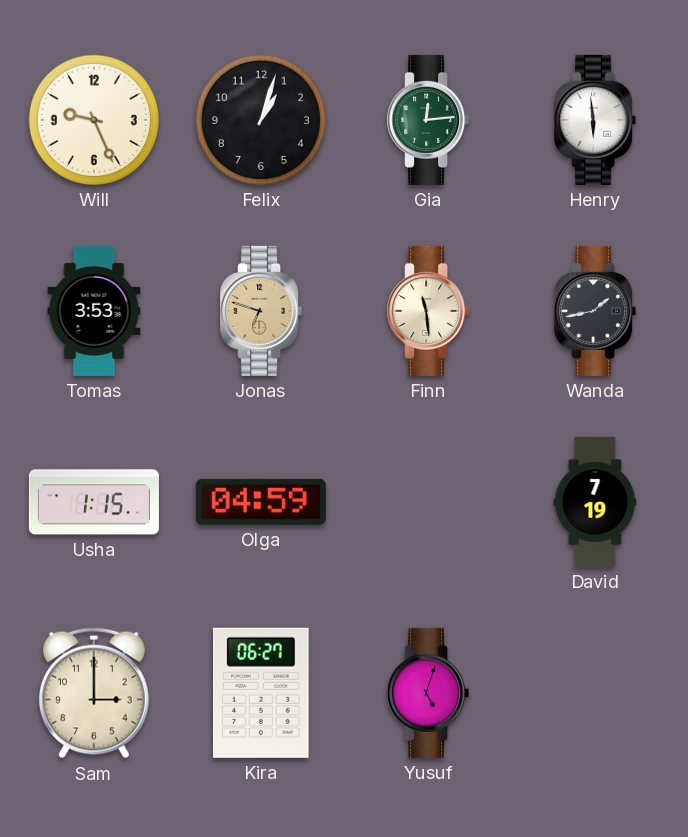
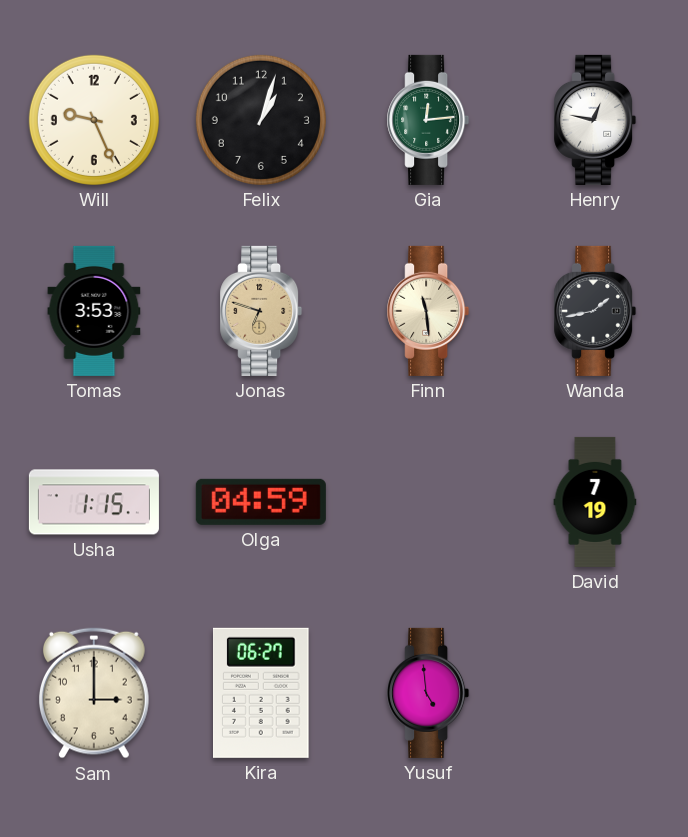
Henry: 5:59 -> 12:47
Yusuf: 5:03 -> 4:59
